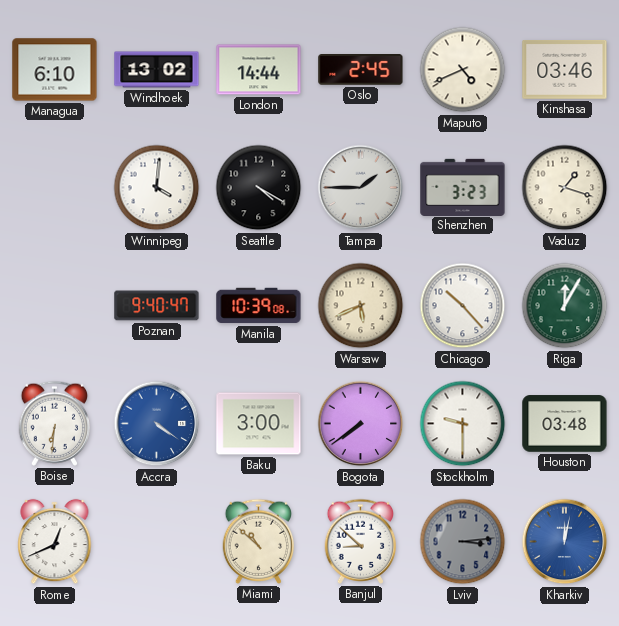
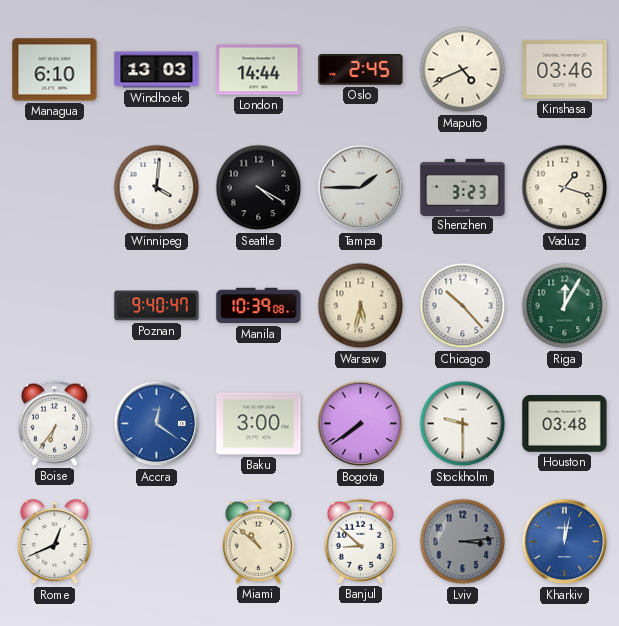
Windhoek: 13:02 -> 13:03
Warsaw: 5:41 -> 5:32
Boise: 6:31 -> 6:36
Accra: 4:21 -> 12:21
